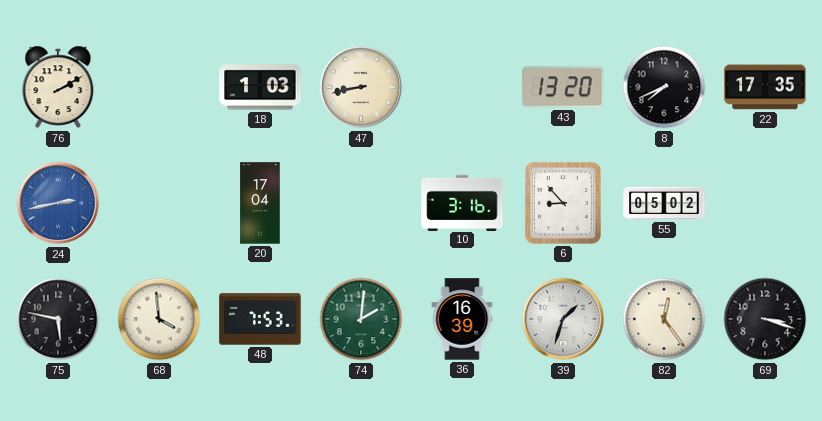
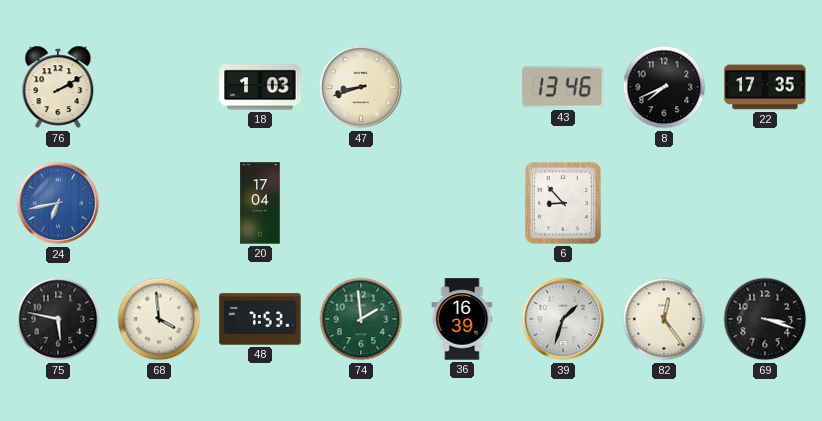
47: 8:43 -> 8:42
43: 13:20 -> 13:46
24: 2:43 -> 6:43
10: 3:16 -> none
55: 05:02 -> none
74: 2:01 -> 1:59
